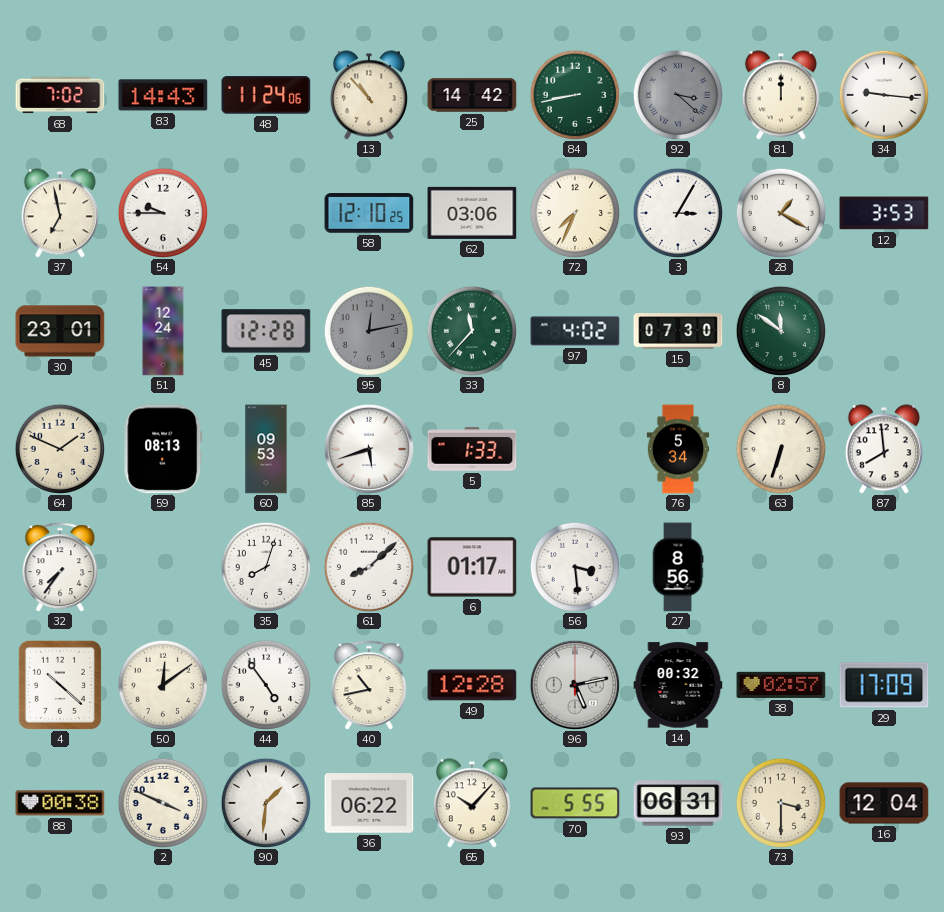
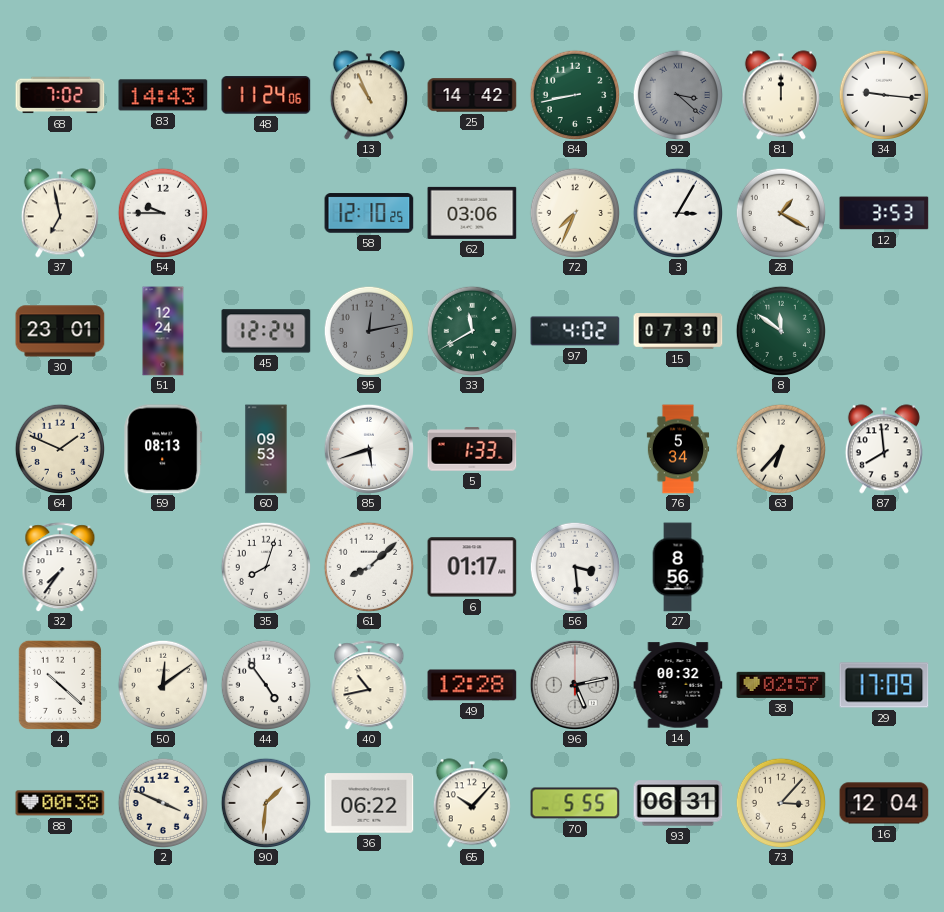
13: 10:53 -> 10:56
45: 12:28 -> 12:24
33: 11:37 -> 11:40
63: 6:33 -> 6:37
73: 3:30 -> 3:07
